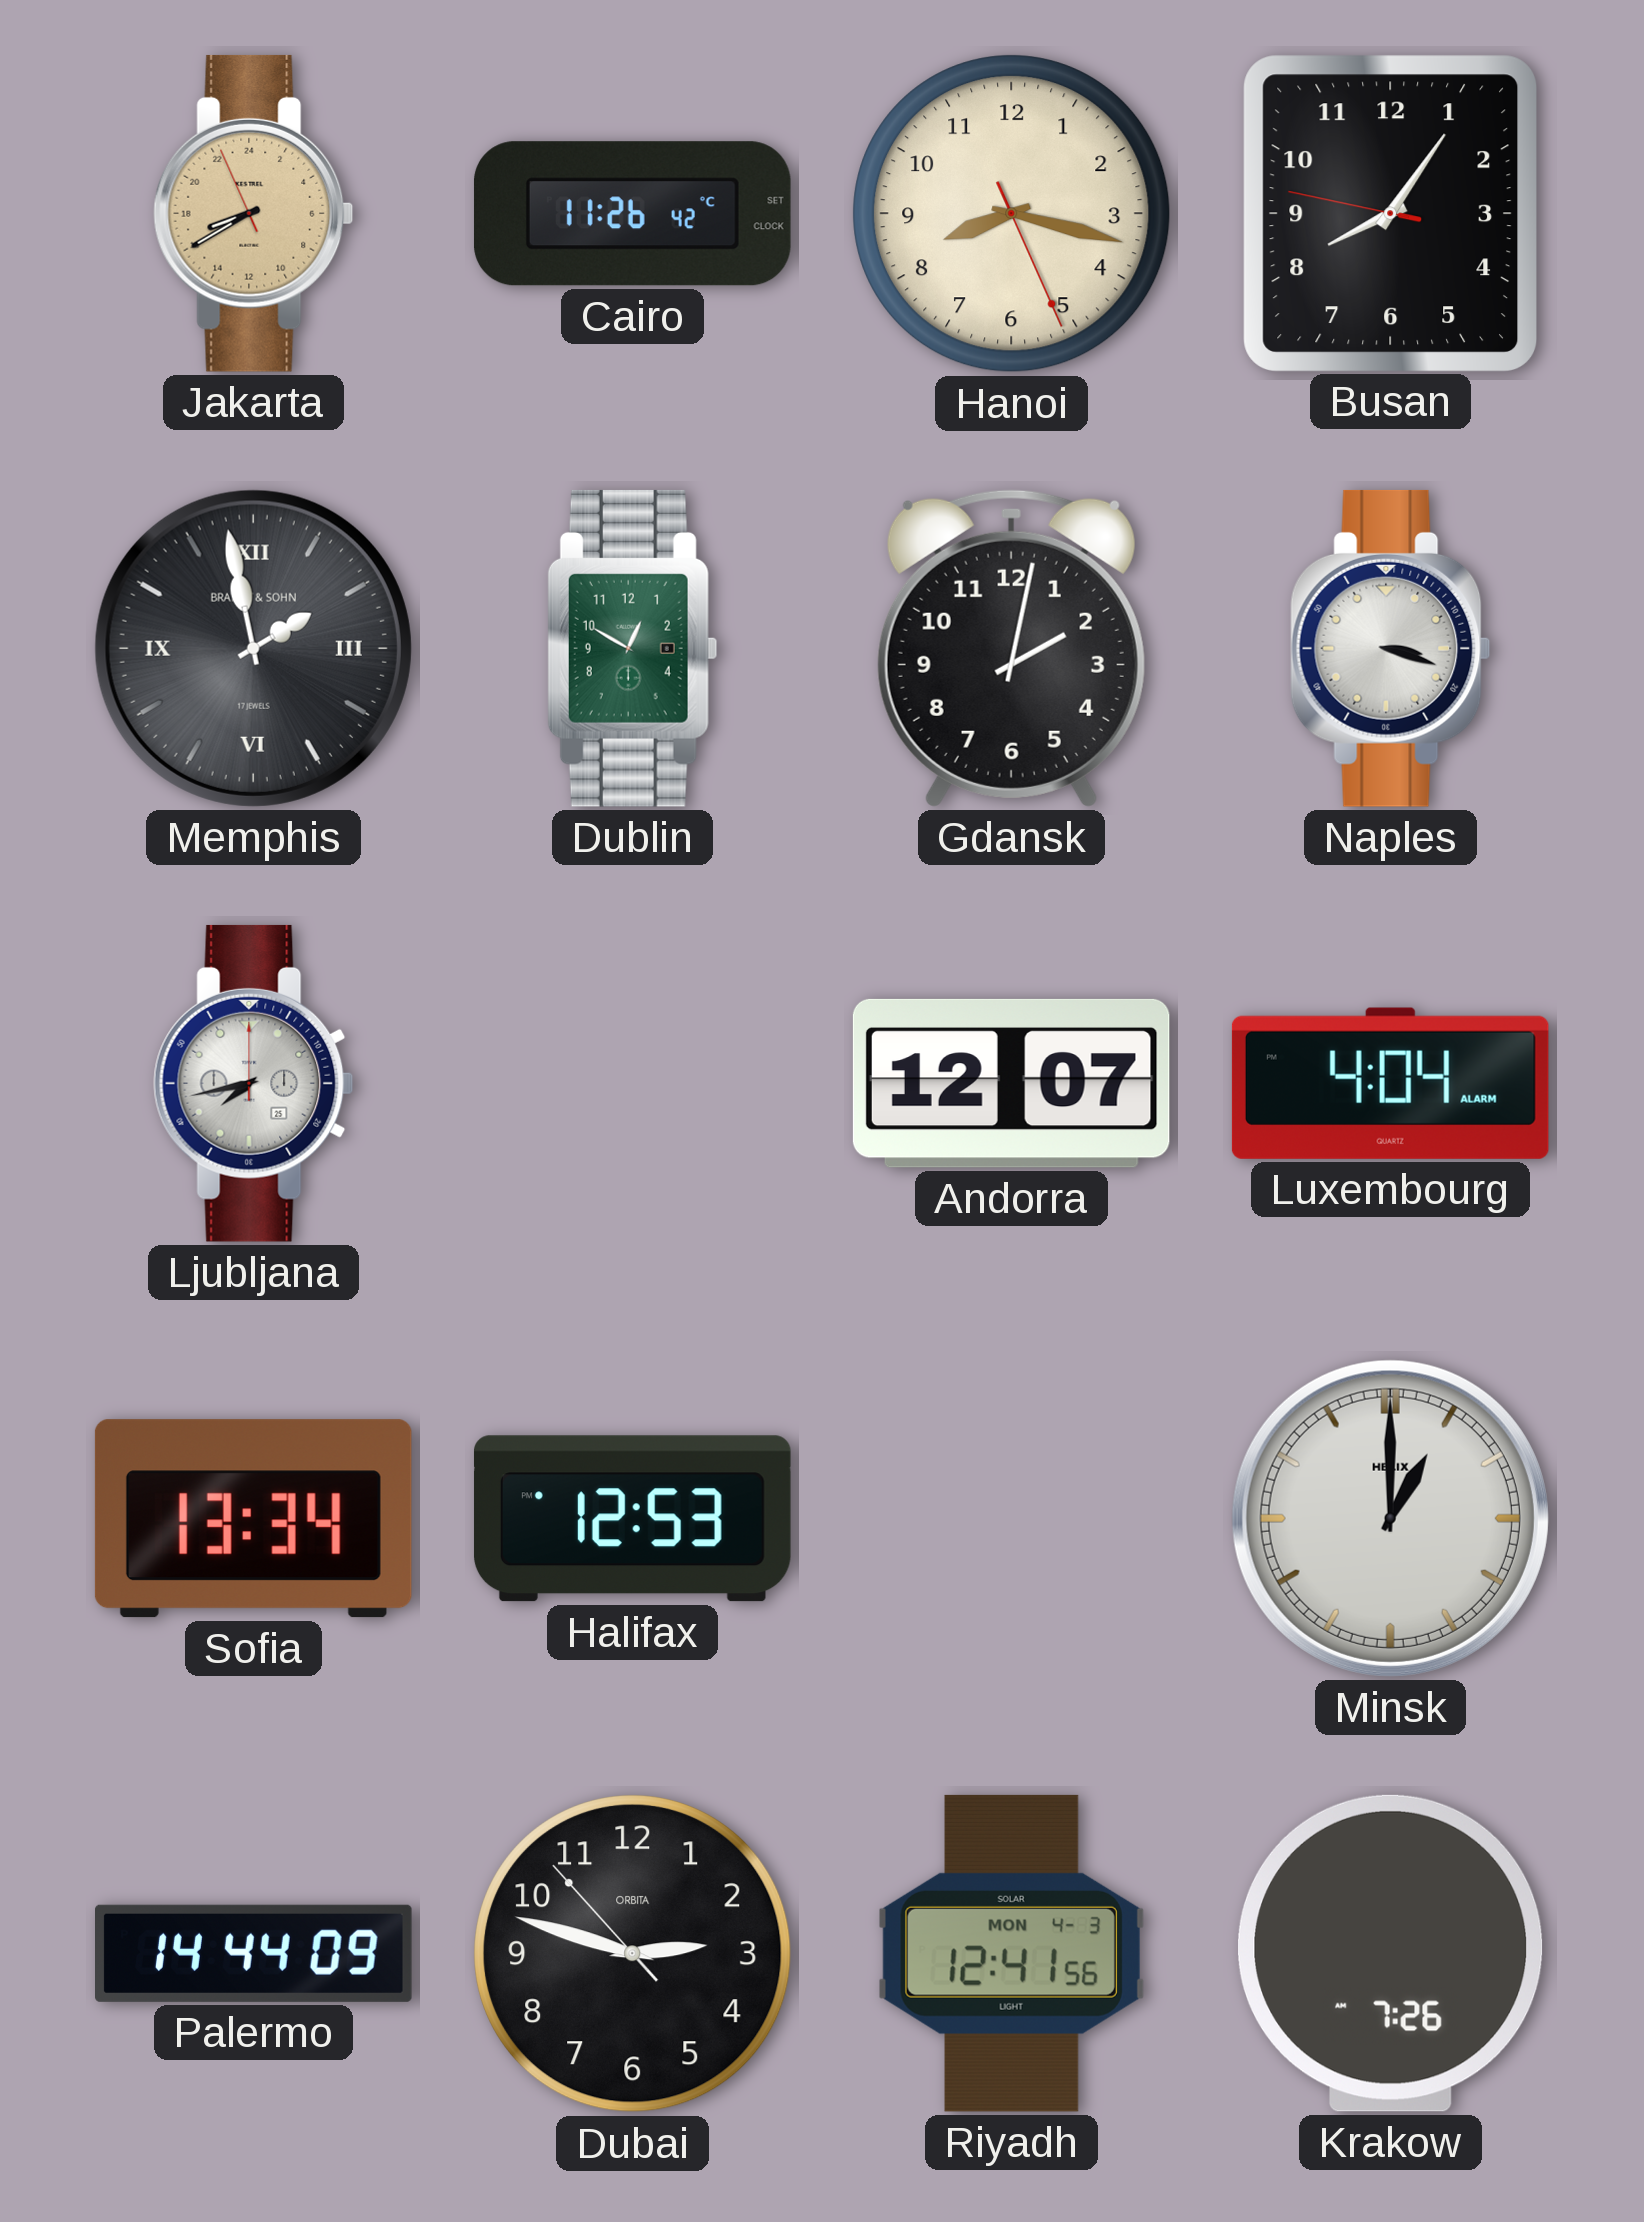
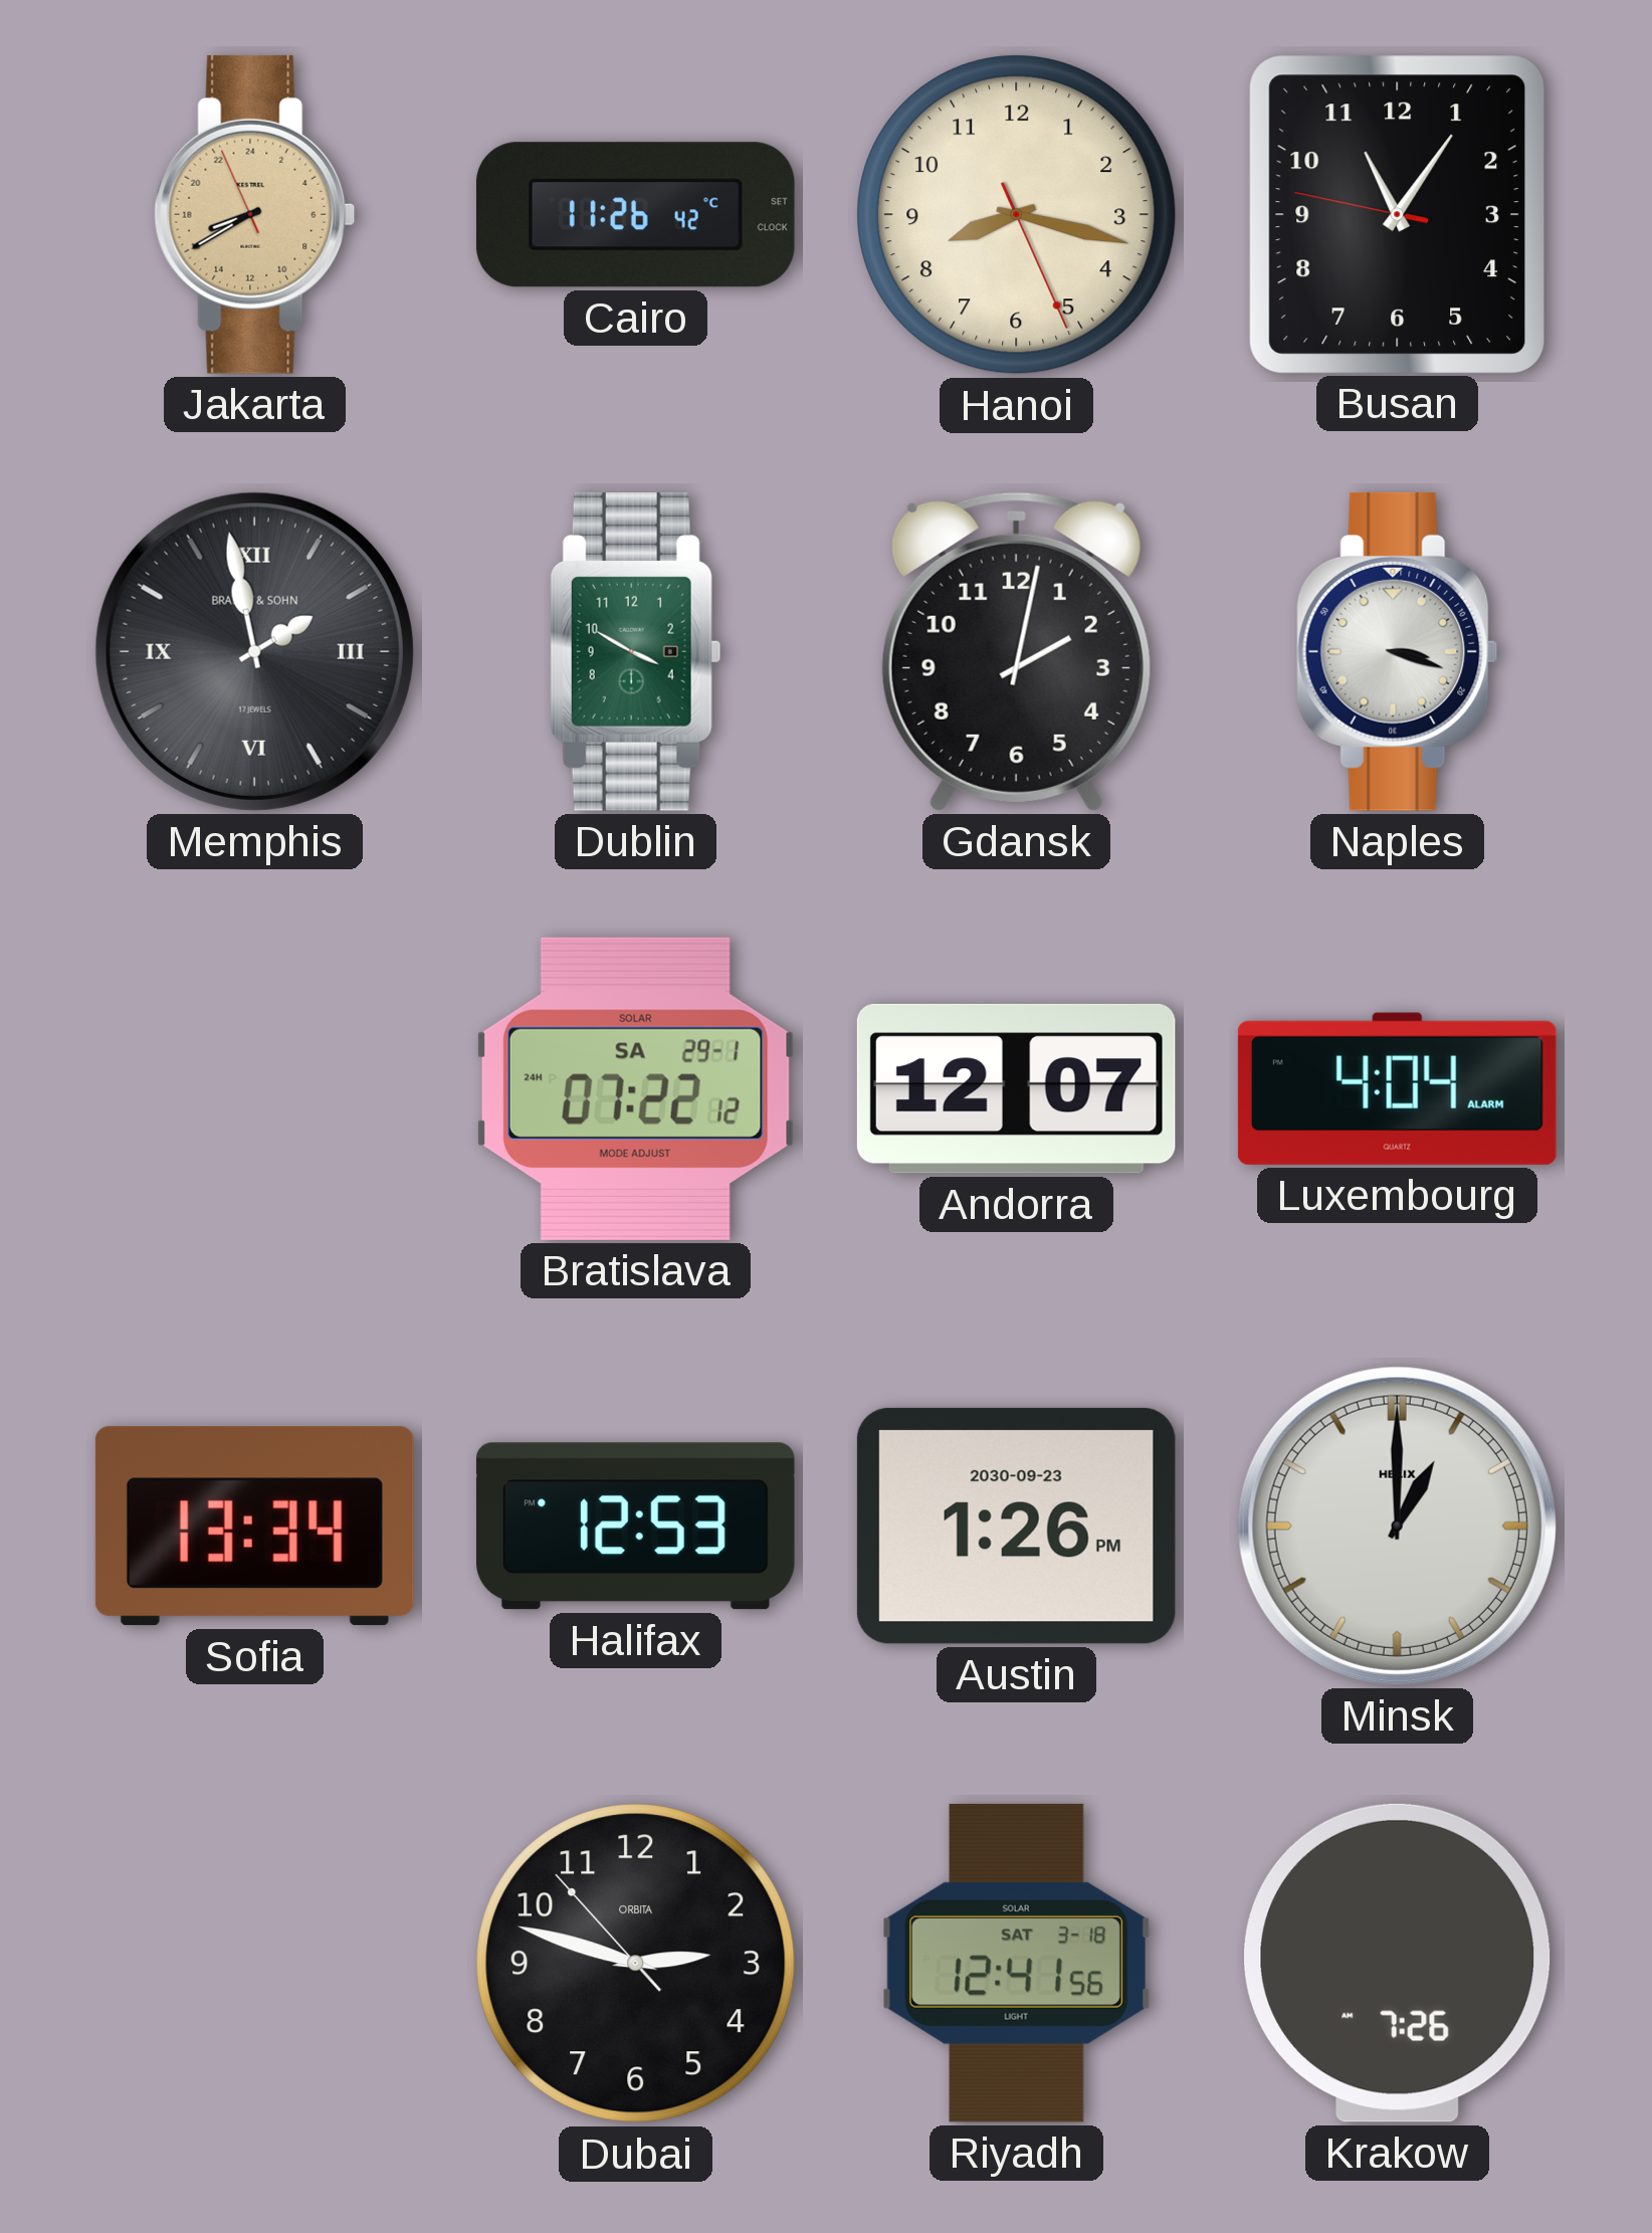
Busan: 8:05 -> 11:05
Dublin: 12:50 -> 3:50
Ljubljana: 7:43 -> none
Bratislava: none -> 07:22
Austin: none -> 1:26
Palermo: 14:44 -> none
Riyadh date: MON 4-3 -> SAT 3-18
